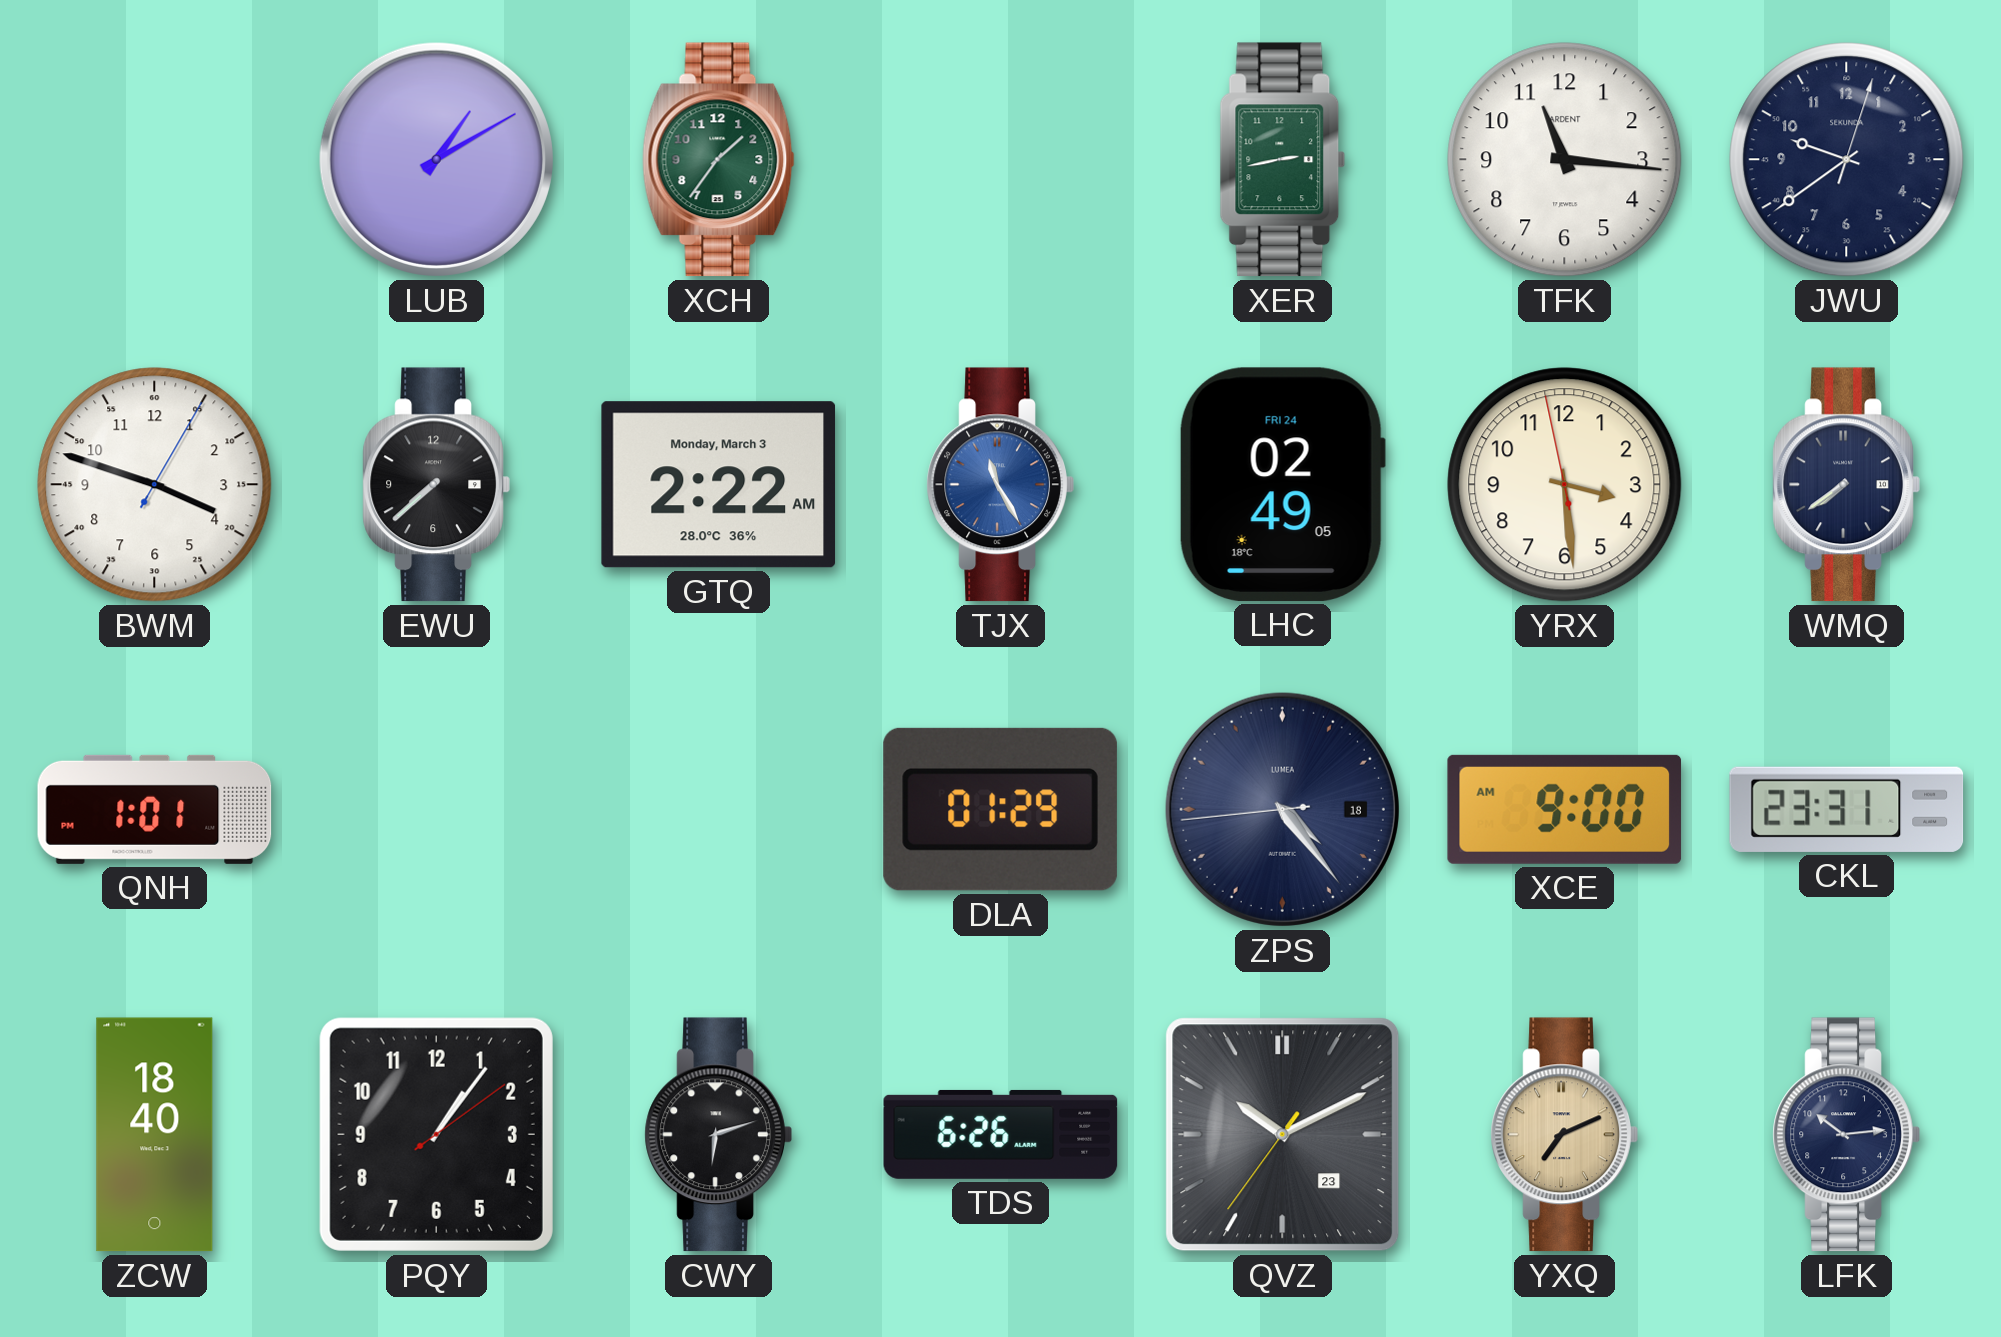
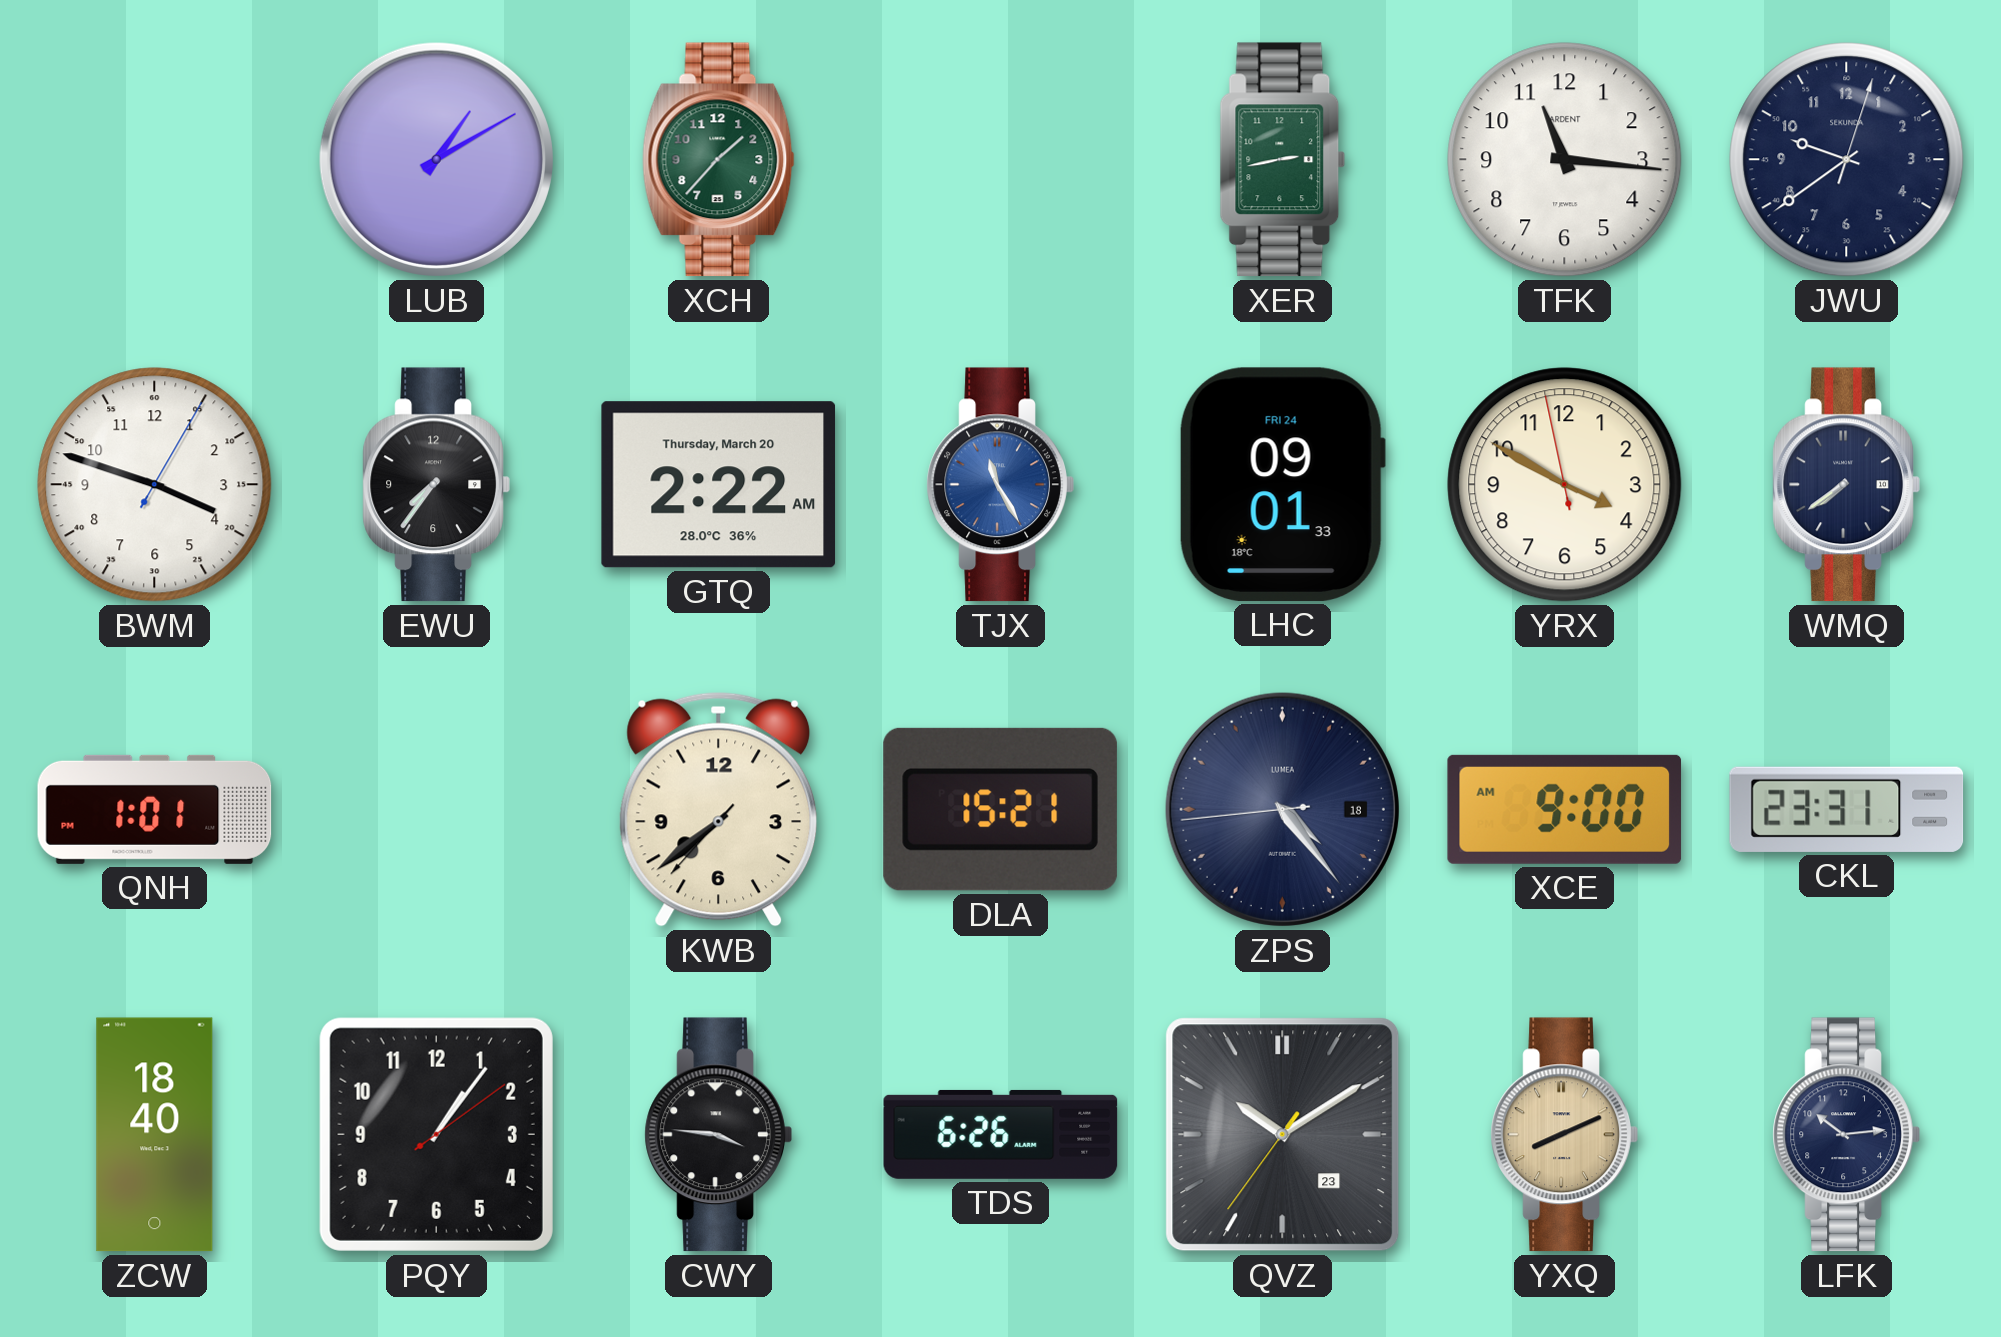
XCH: 1:36 -> 1:37
EWU: 7:38 -> 7:36
GTQ date: Monday, March 3 -> Thursday, March 20
LHC: 02:49 -> 09:01
YRX: 3:28 -> 3:49
KWB: none -> 7:38
DLA: 01:29 -> 15:21
CWY: 6:12 -> 3:46
QVZ: 10:10 -> 10:09
YXQ: 7:11 -> 8:11
